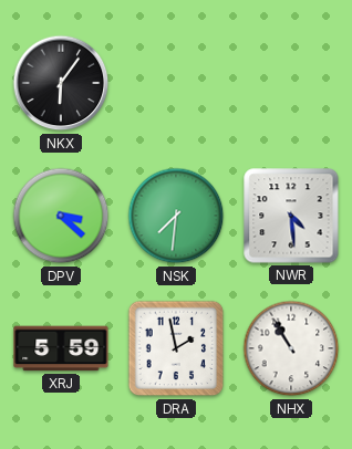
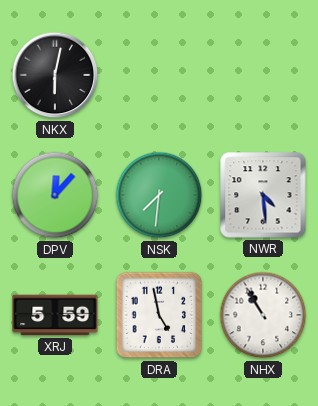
NKX: 6:06 -> 6:02
DPV: 3:22 -> 12:07
DRA: 1:58 -> 4:58
